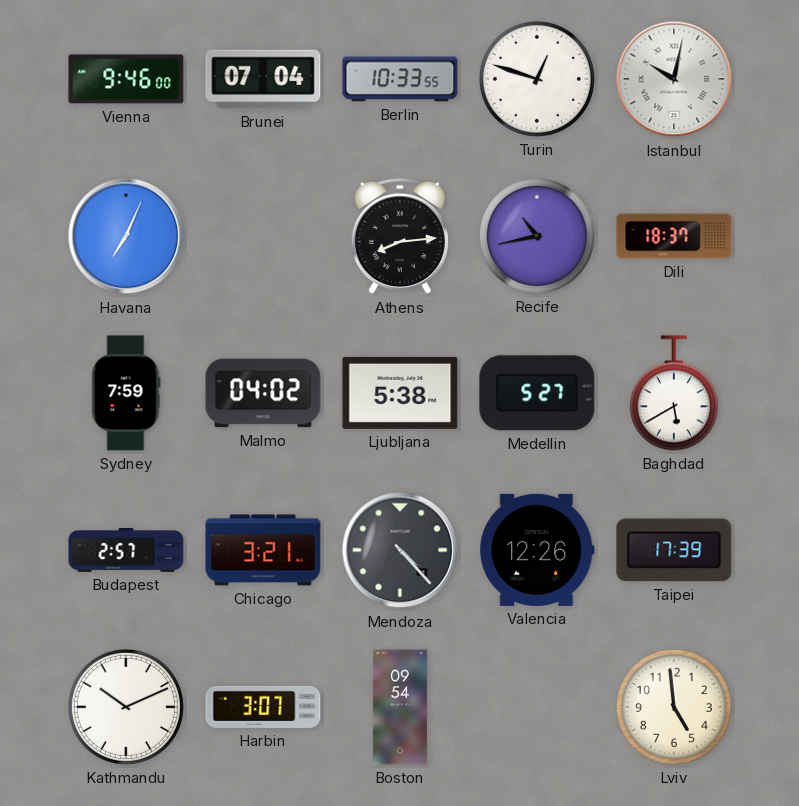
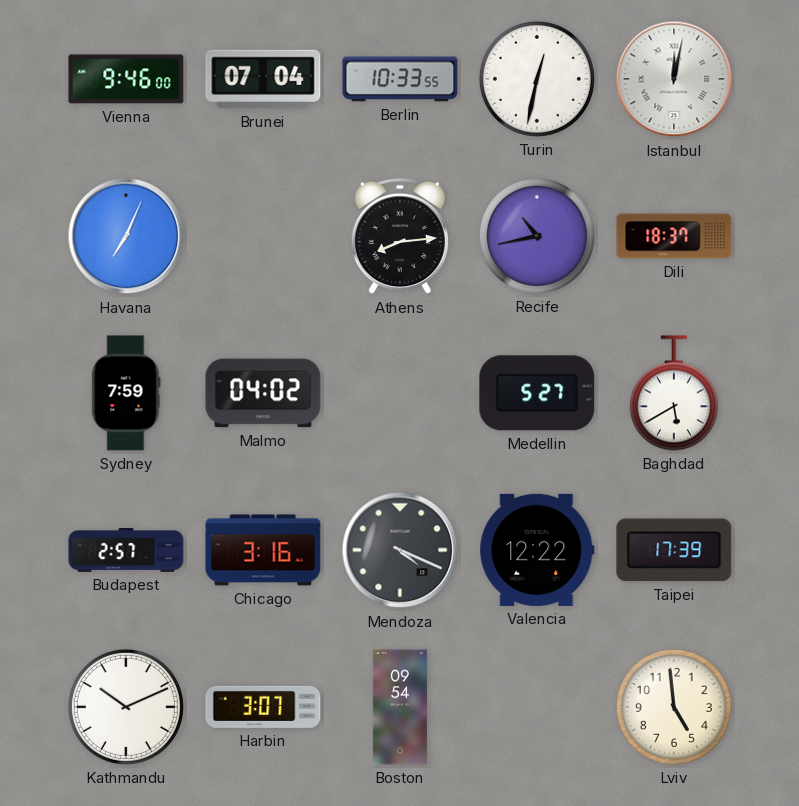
Turin: 12:48 -> 12:32
Istanbul: 10:02 -> 12:02
Ljubljana: 5:38 -> none
Chicago: 3:21 -> 3:16
Mendoza: 4:23 -> 4:19
Valencia: 12:26 -> 12:22
